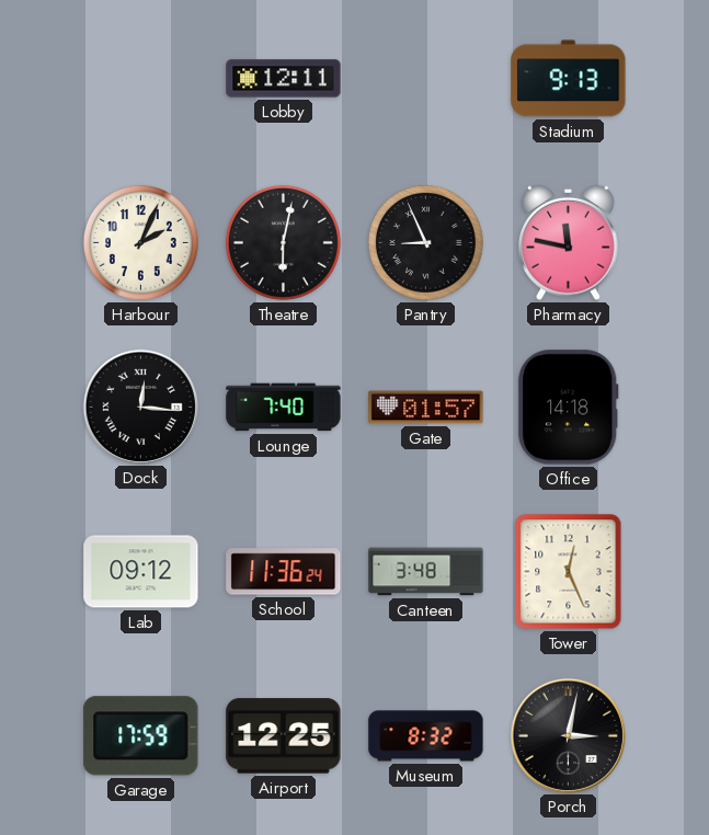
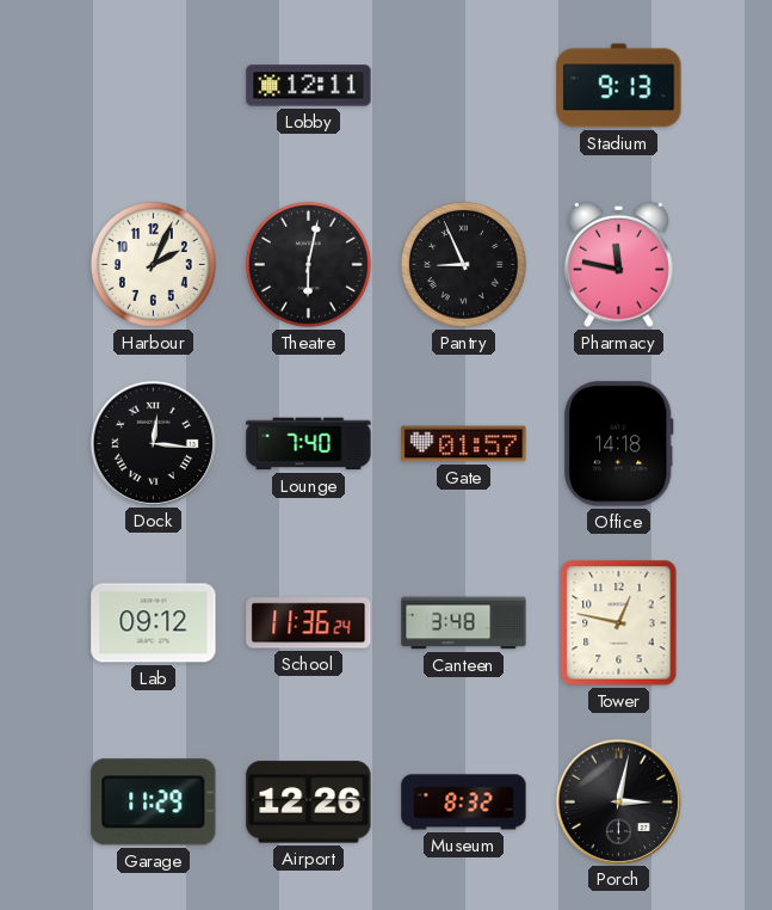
Tower: 12:26 -> 12:47
Garage: 17:59 -> 11:29
Airport: 12:25 -> 12:26
